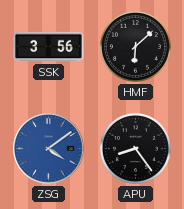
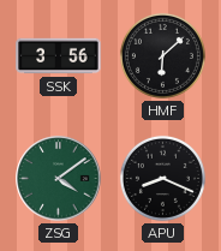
ZSG dial: blue -> green
APU: 8:24 -> 8:19
